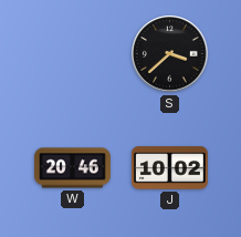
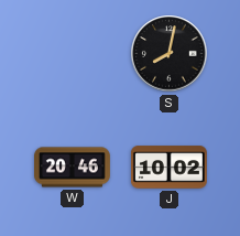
S: 3:38 -> 8:02
